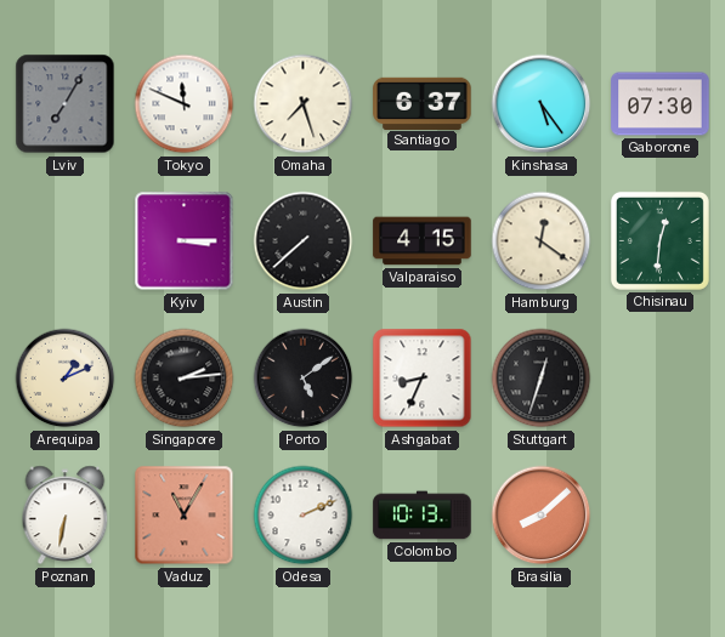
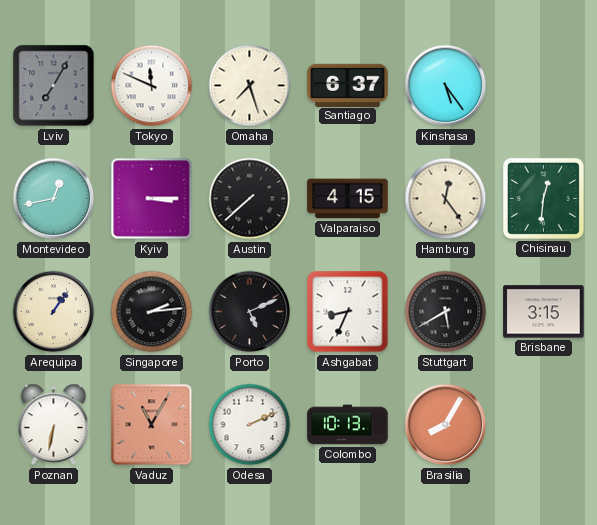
Gaborone: 07:30 -> none
Montevideo: none -> 12:43
Hamburg: 12:21 -> 12:24
Arequipa: 1:11 -> 1:06
Porto: 5:09 -> 5:11
Stuttgart: 12:33 -> 5:40
Brisbane: none -> 3:15
Brasilia: 8:08 -> 8:05
